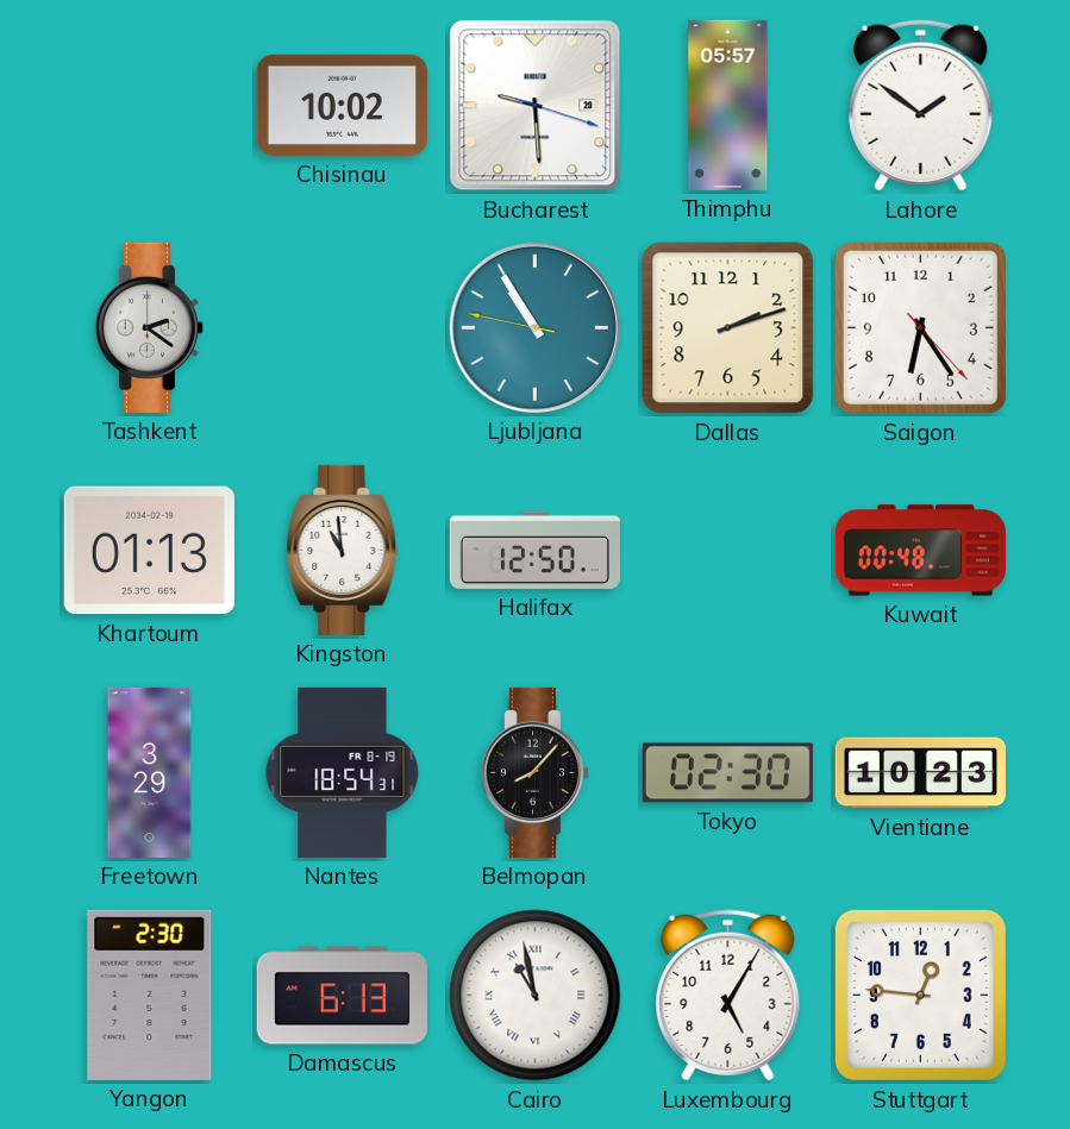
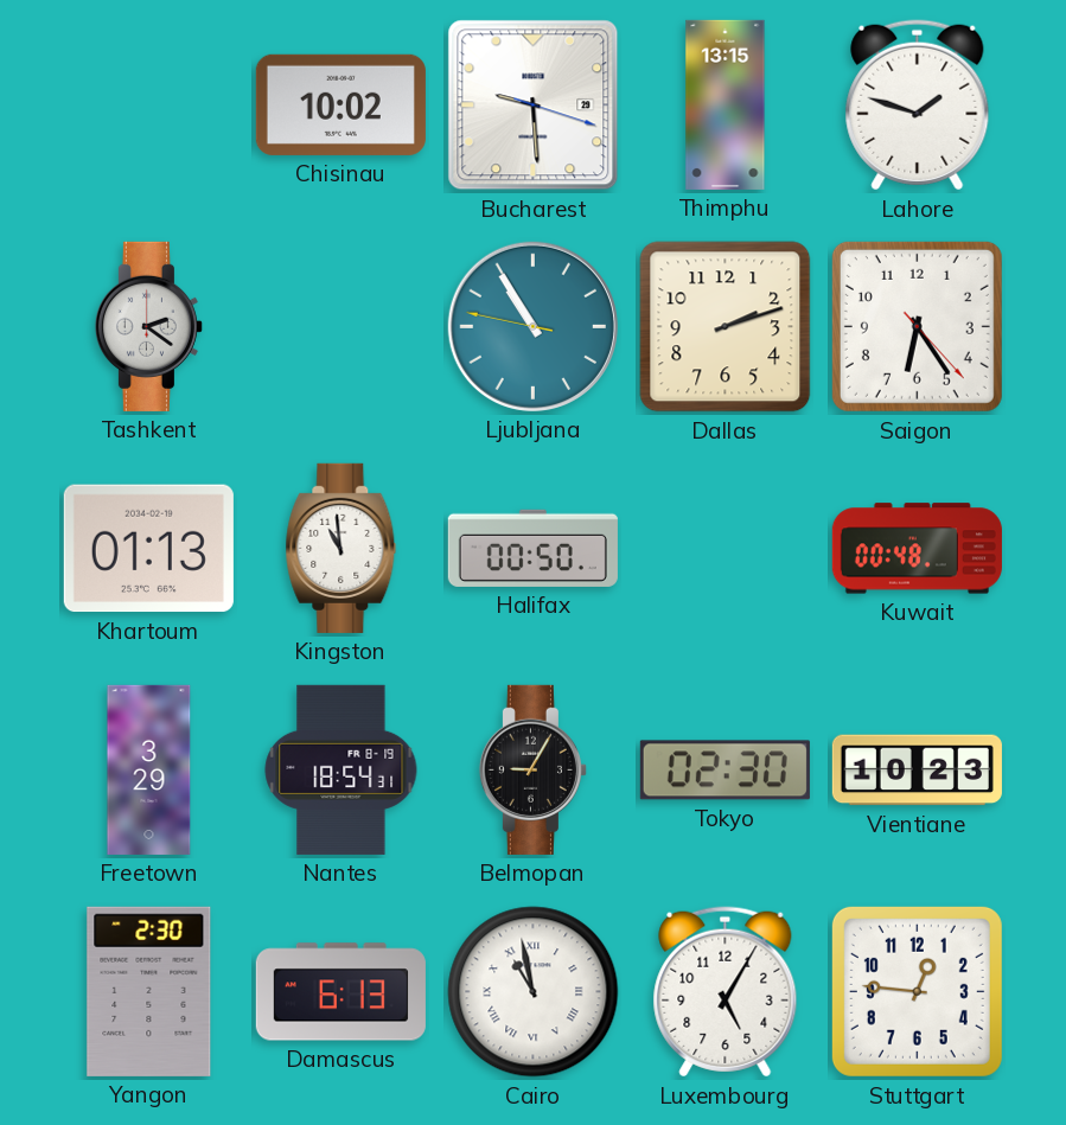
Thimphu: 05:57 -> 13:15
Lahore: 1:51 -> 1:48
Halifax: 12:50 -> 00:50
Belmopan: 8:07 -> 9:05
